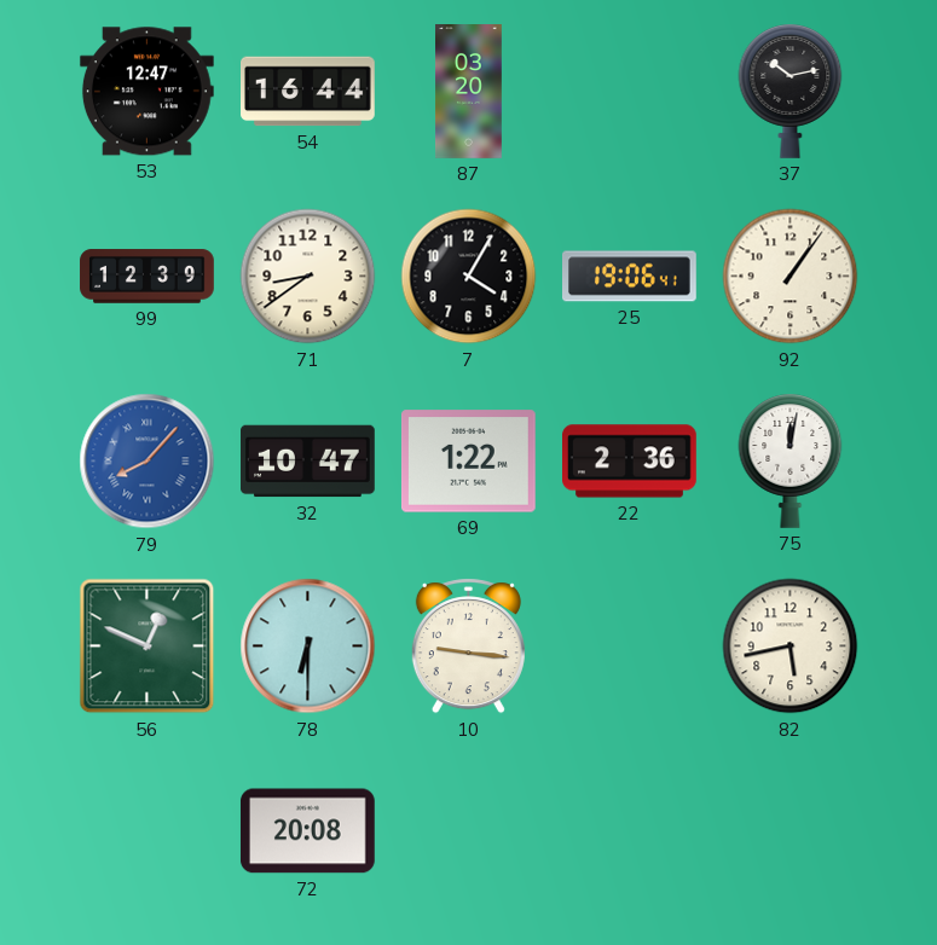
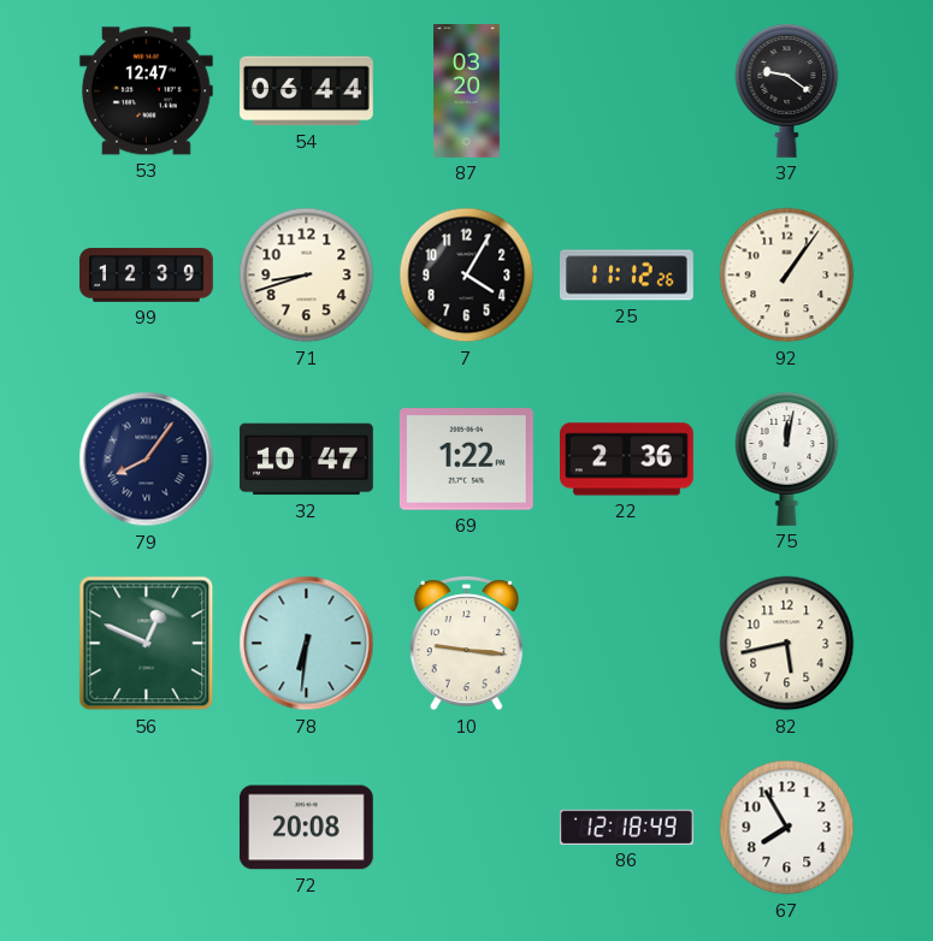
54: 16:44 -> 06:44
37: 10:13 -> 9:21
71: 8:39 -> 8:42
25: 19:06 -> 11:12
79: 8:07 -> 8:06
79 dial: blue -> navy
78: 6:30 -> 6:31
86: none -> 12:18
67: none -> 7:55
